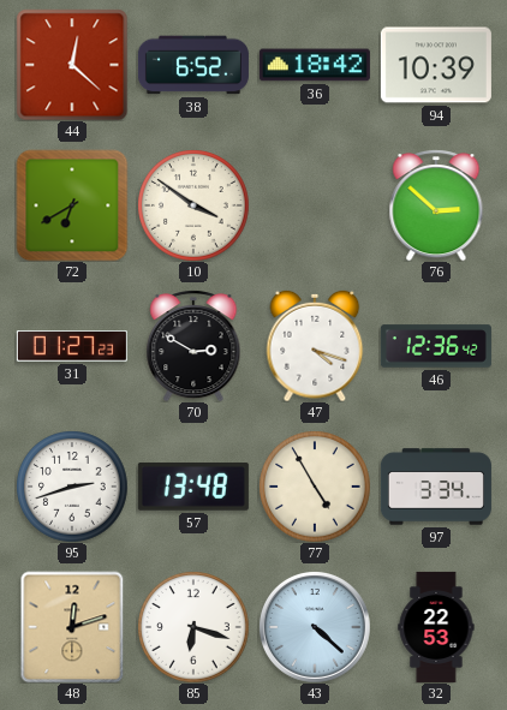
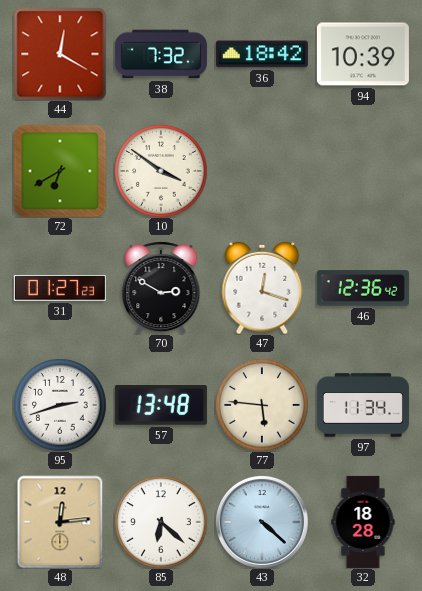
44: 12:22 -> 12:20
38: 6:52 -> 7:32
76: 2:52 -> none
47: 4:18 -> 12:18
77: 4:55 -> 5:46
97: 3:34 -> 11:34
48: 12:12 -> 12:14
85: 6:18 -> 6:22
32: 22:53 -> 18:28
